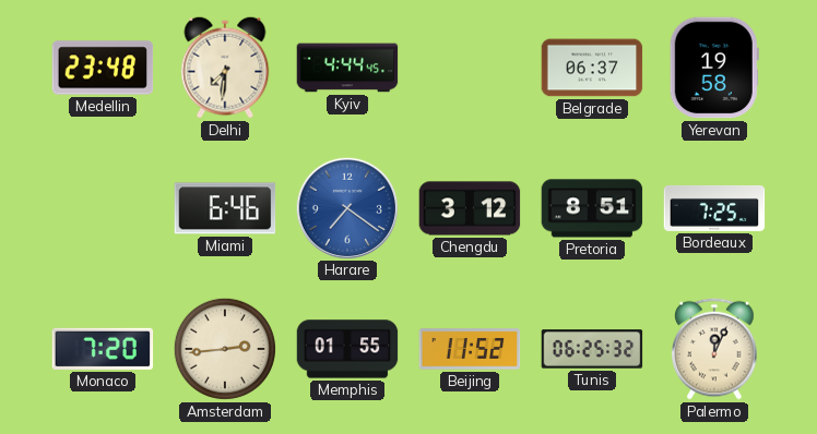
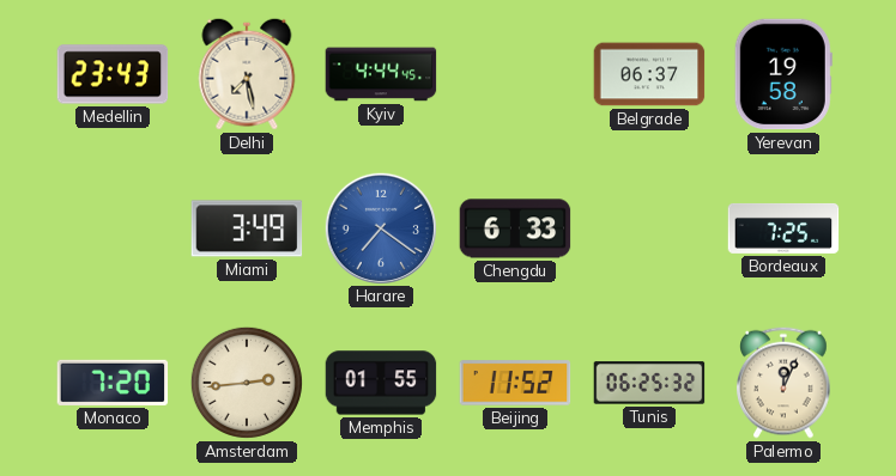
Medellin: 23:48 -> 23:43
Delhi: 7:31 -> 7:28
Miami: 6:46 -> 3:49
Chengdu: 3:12 -> 6:33
Pretoria: 8:51 -> none
